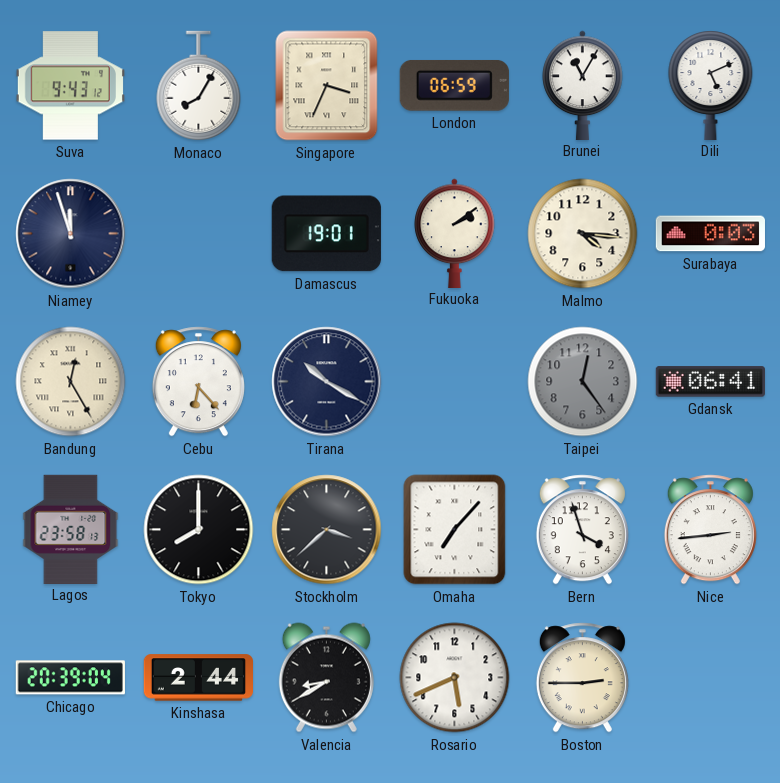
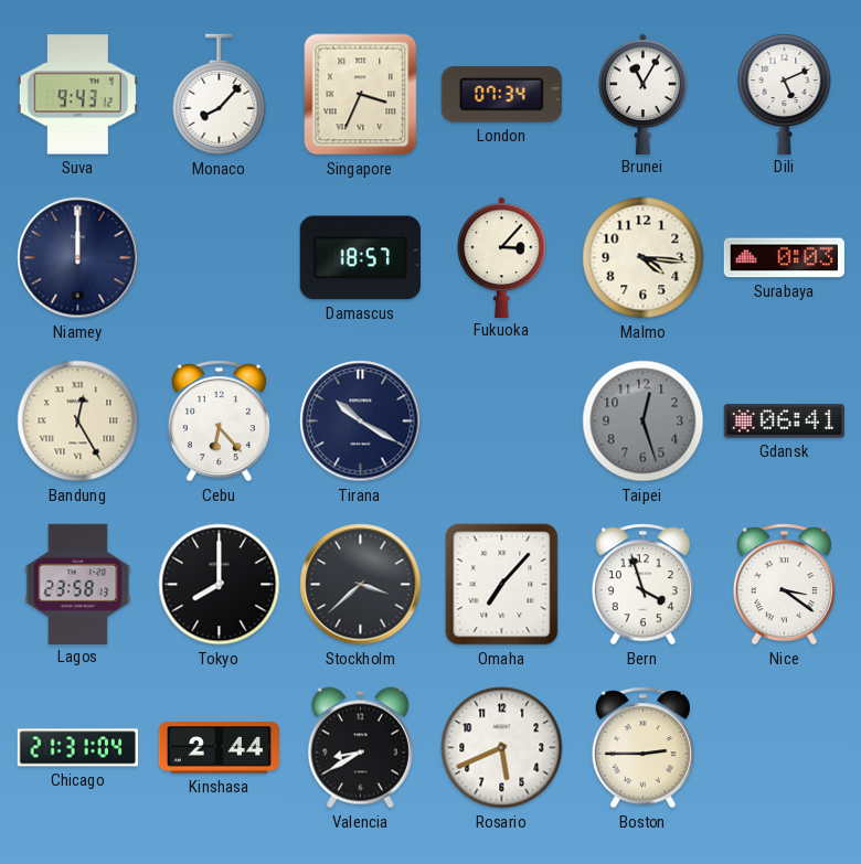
Monaco: 8:05 -> 8:07
London: 06:59 -> 07:34
Niamey: 11:57 -> 12:00
Damascus: 19:01 -> 18:57
Fukuoka: 2:09 -> 3:07
Taipei: 12:24 -> 12:27
Nice: 2:44 -> 3:21
Chicago: 20:39 -> 21:31
